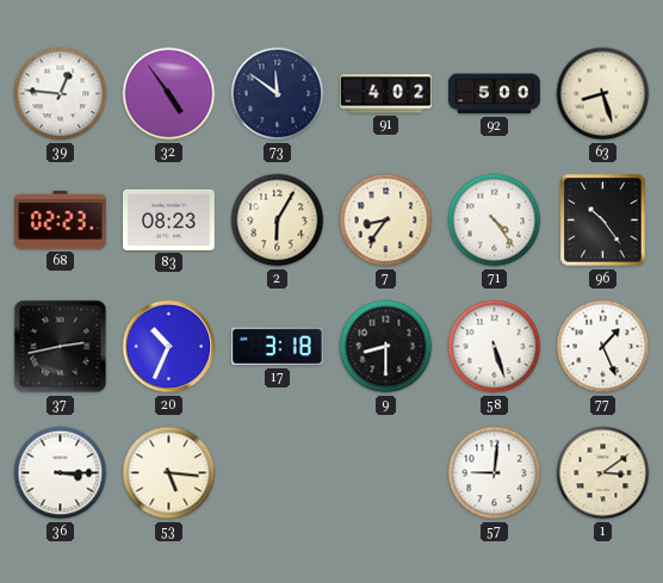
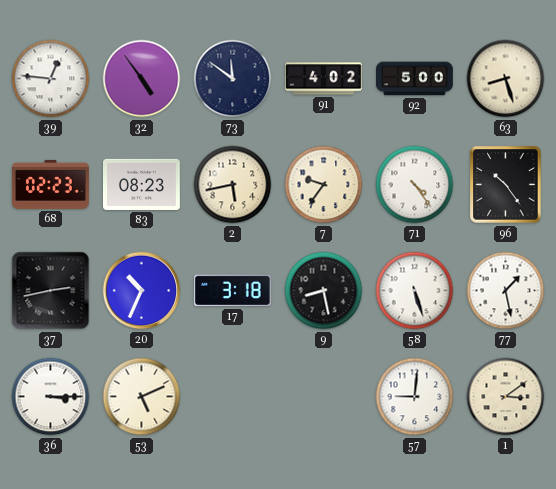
2: 6:05 -> 5:43
7: 8:36 -> 9:36
9: 8:30 -> 8:28
77: 1:26 -> 1:28
53: 5:16 -> 5:11
